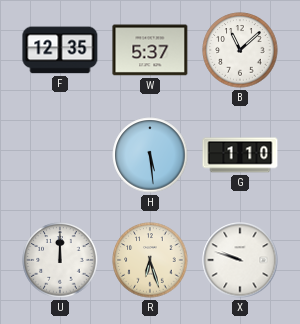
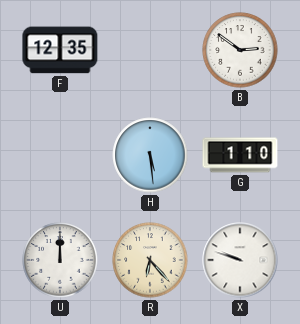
W: 5:37 -> none
B: 11:08 -> 2:51
R: 6:27 -> 6:23
